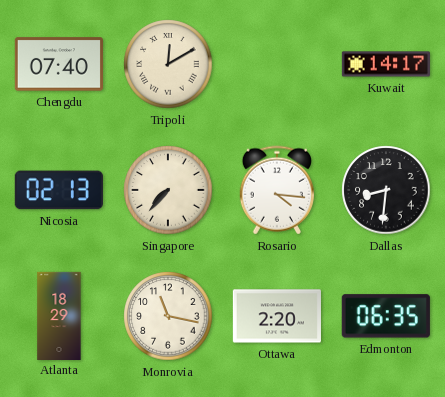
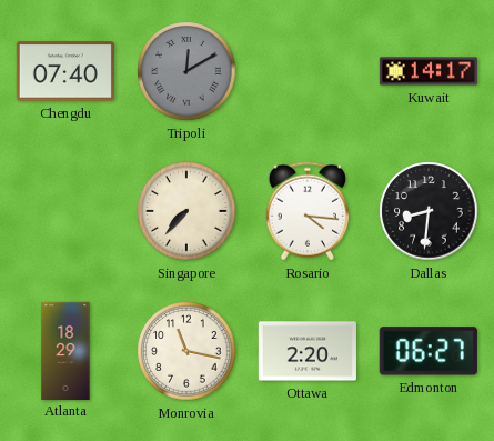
Tripoli dial: cream -> grey
Nicosia: 02:13 -> none
Edmonton: 06:35 -> 06:27
